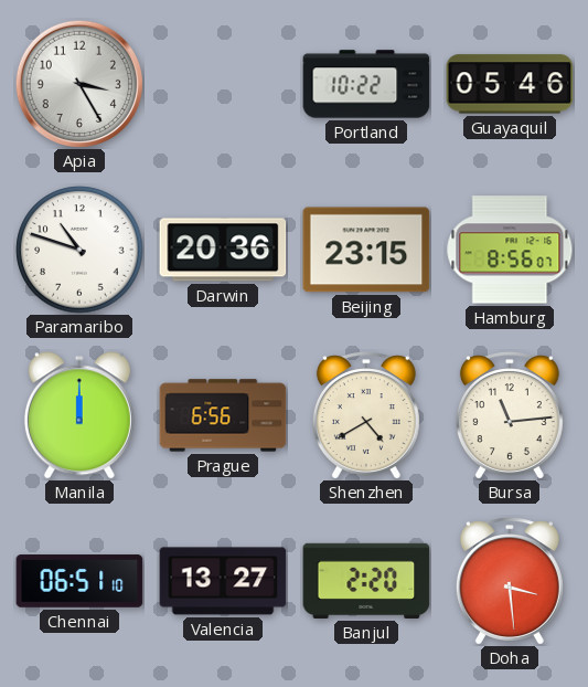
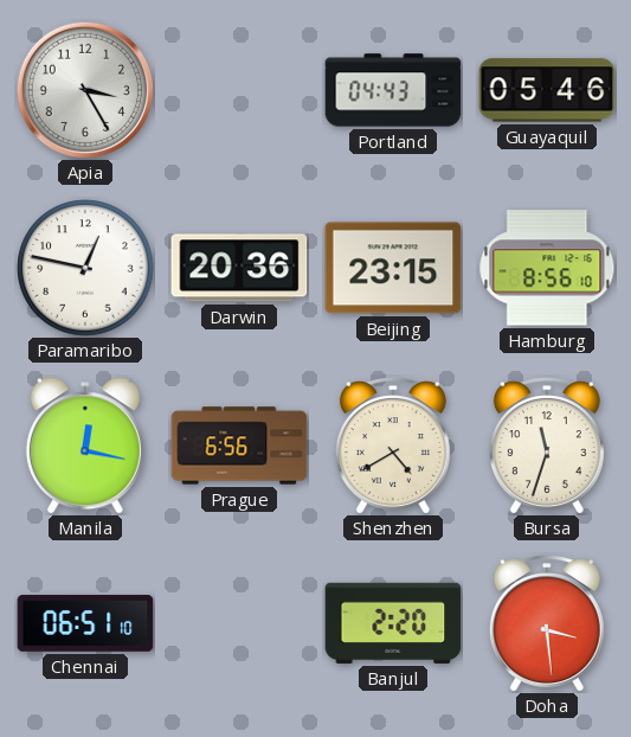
Portland: 10:22 -> 04:43
Paramaribo: 10:48 -> 12:47
Hamburg: 8:56:07 -> 8:56:10
Manila: 12:00 -> 12:17
Bursa: 11:14 -> 11:33
Valencia: 13:27 -> none
